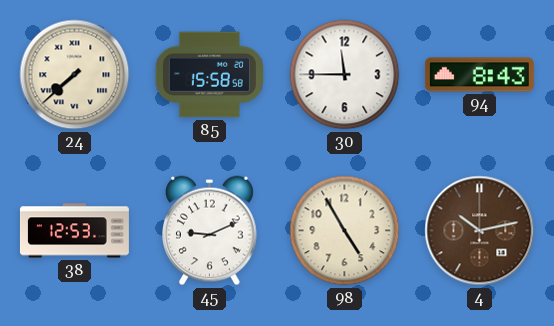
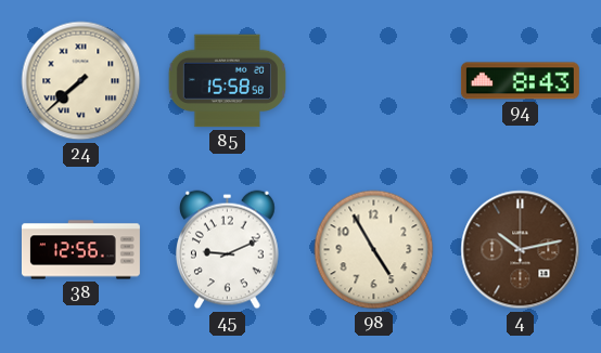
30: 11:45 -> none
38: 12:53 -> 12:56
